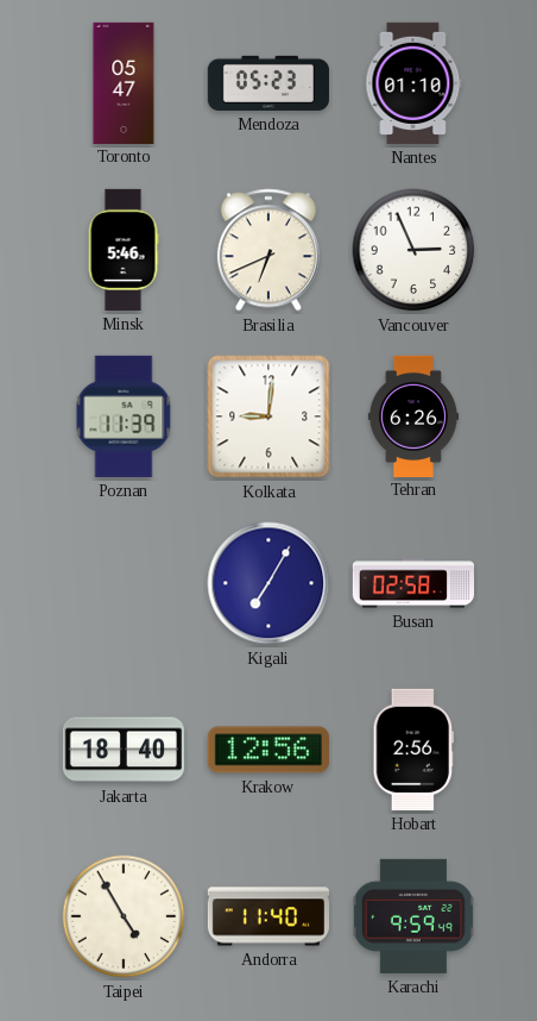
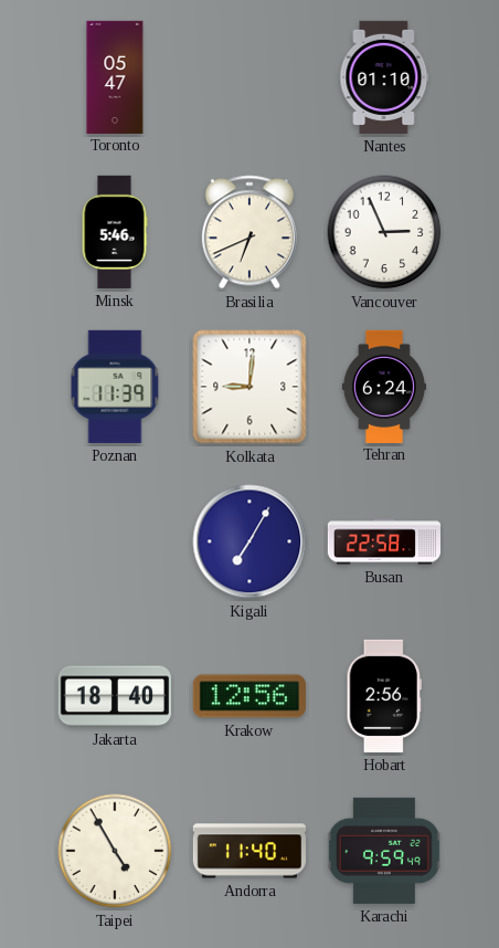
Mendoza: 05:23 -> none
Tehran: 6:26 -> 6:24
Busan: 02:58 -> 22:58
